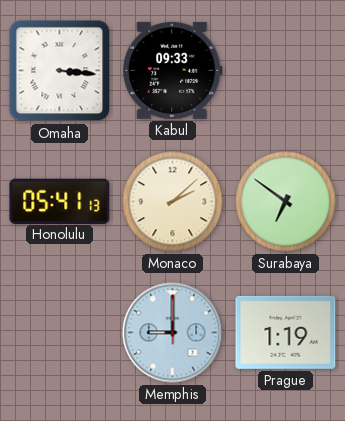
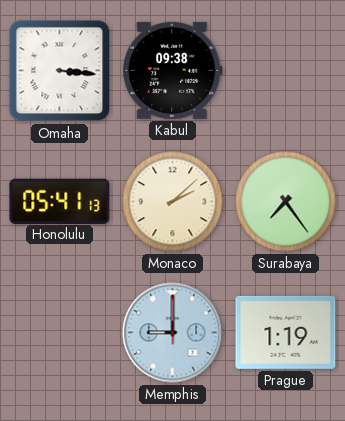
Kabul: 09:33 -> 09:38
Surabaya: 6:51 -> 7:24
